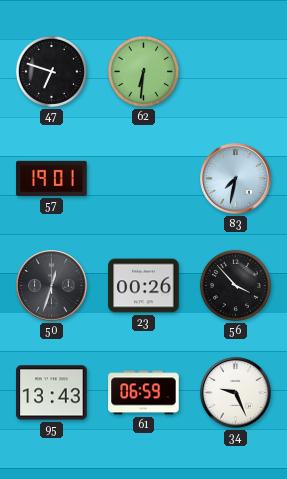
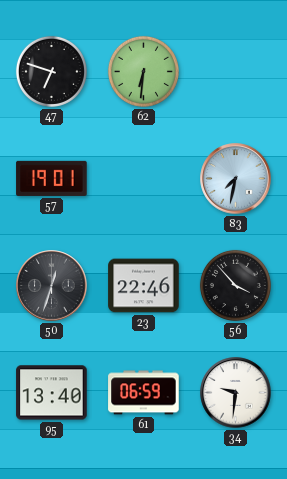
23: 00:26 -> 22:46
95: 13:43 -> 13:40
34: 9:26 -> 9:31
